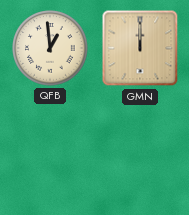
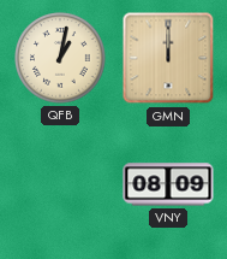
QFB: 12:59 -> 1:02
VNY: none -> 08:09
